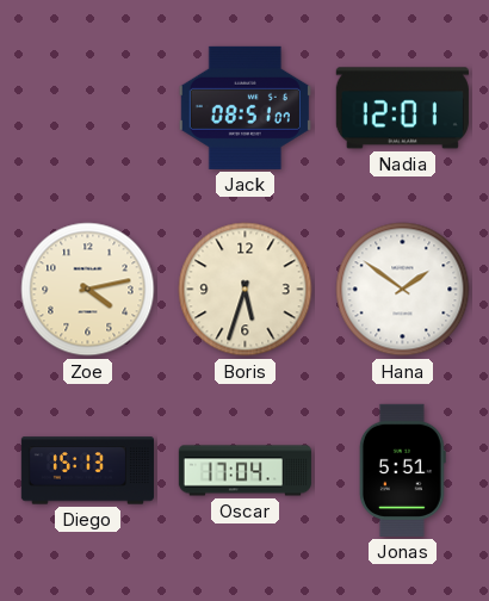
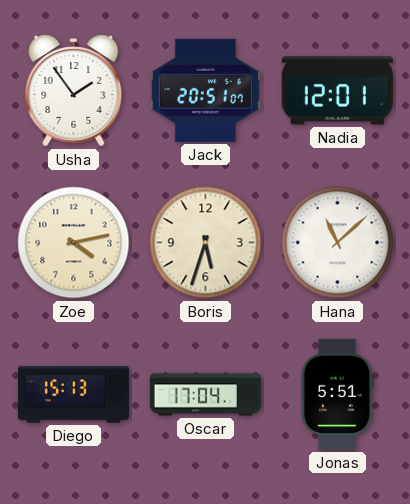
Usha: none -> 1:54
Jack: 08:51 -> 20:51
Hana: 1:51 -> 11:08
